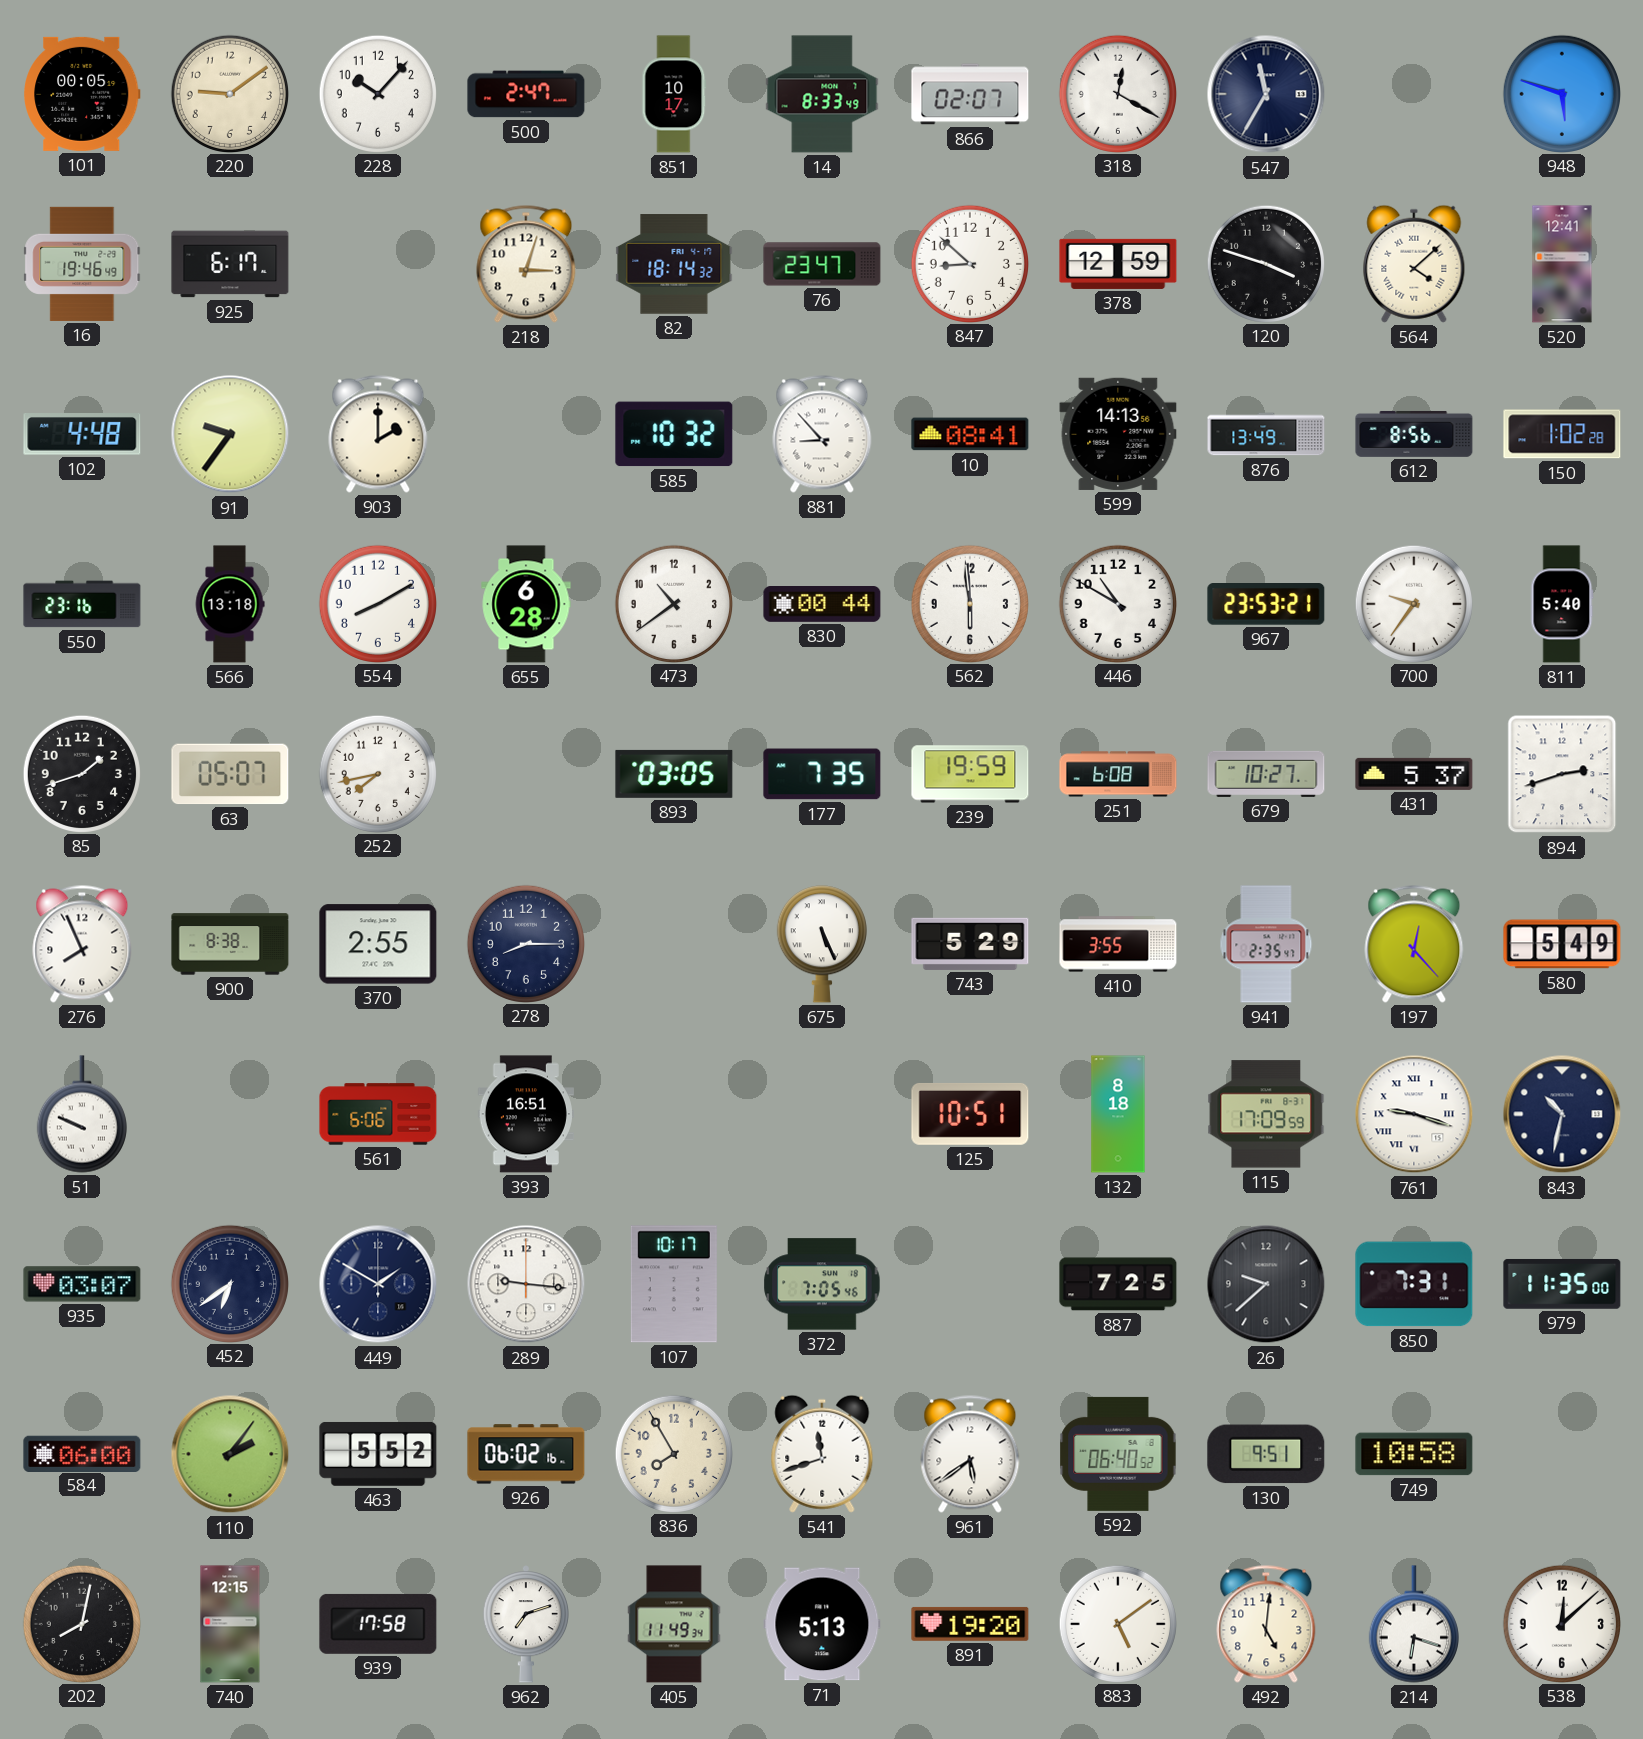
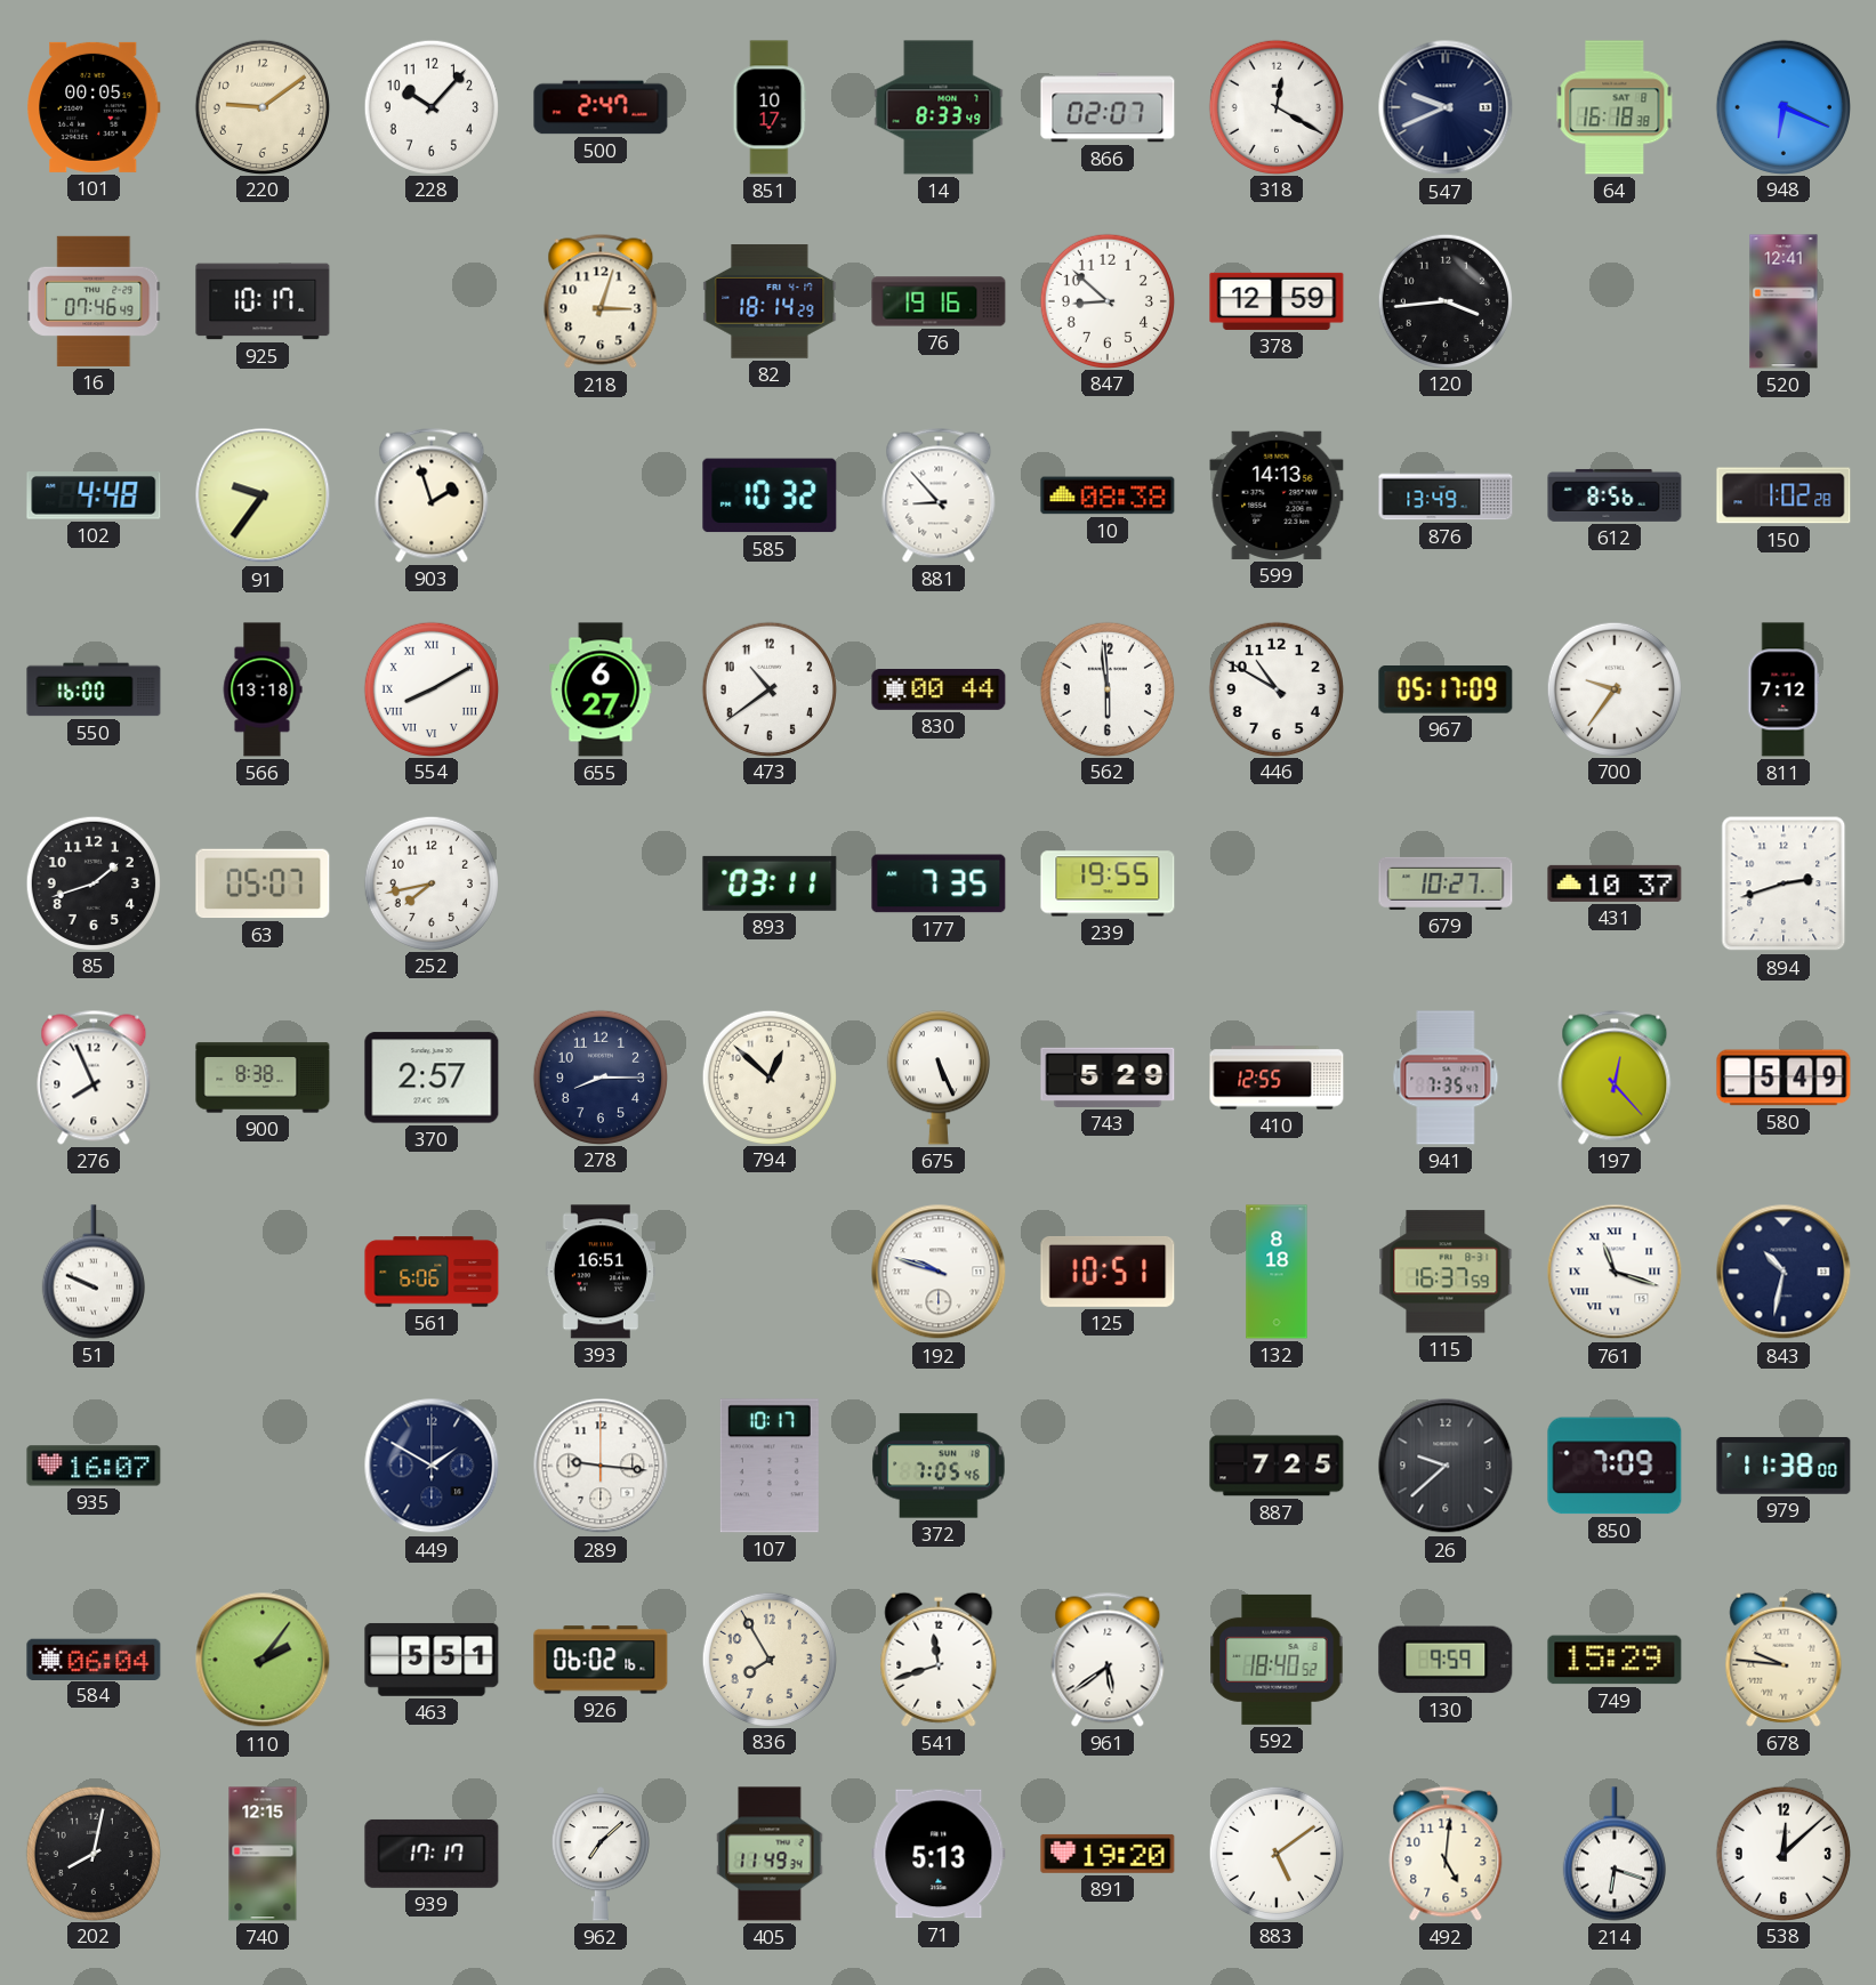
547: 11:35 -> 9:41
64: none -> 16:18
948: 5:48 -> 6:19
16: 19:46 -> 07:46
925: 6:17 -> 10:17
82: 18:14:32 -> 18:14:29
76: 23:47 -> 19:16
120: 3:48 -> 3:44
564: 4:08 -> none
903: 2:00 -> 1:57
10: 08:41 -> 08:38
550: 23:16 -> 16:00
554 numerals: Arabic -> Roman
655: 6:28 -> 6:27
967: 23:53 -> 05:17
811: 5:40 -> 7:12
893: 03:05 -> 03:11
239: 19:59 -> 19:55
251: 6:08 -> none
431: 5:37 -> 10:37
370: 2:55 -> 2:57
794: none -> 12:52
410: 3:55 -> 12:55
941: 2:35 -> 7:35
192: none -> 9:48
115: 17:09 -> 16:37
761: 9:18 -> 11:18
935: 03:07 -> 16:07
452: 6:39 -> none
850: 7:31 -> 7:09
979: 11:35 -> 11:38
584: 06:00 -> 06:04
463: 5:52 -> 5:51
592: 06:40 -> 18:40
130: 9:51 -> 9:59
749: 10:58 -> 15:29
678: none -> 9:46
939: 17:58 -> 17:17
962: 7:12 -> 7:08
